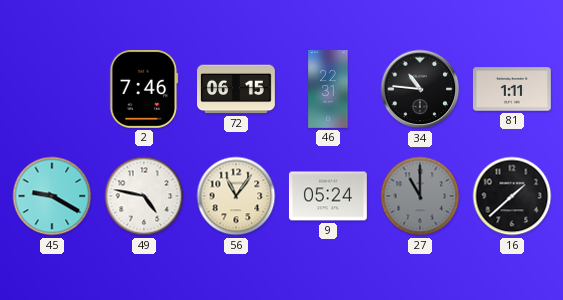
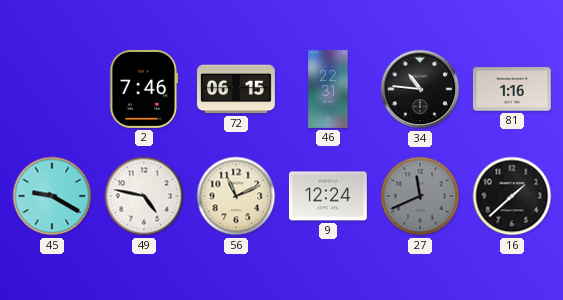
81: 1:11 -> 1:16
56: 11:06 -> 11:11
9: 05:24 -> 12:24
27: 11:00 -> 11:41
